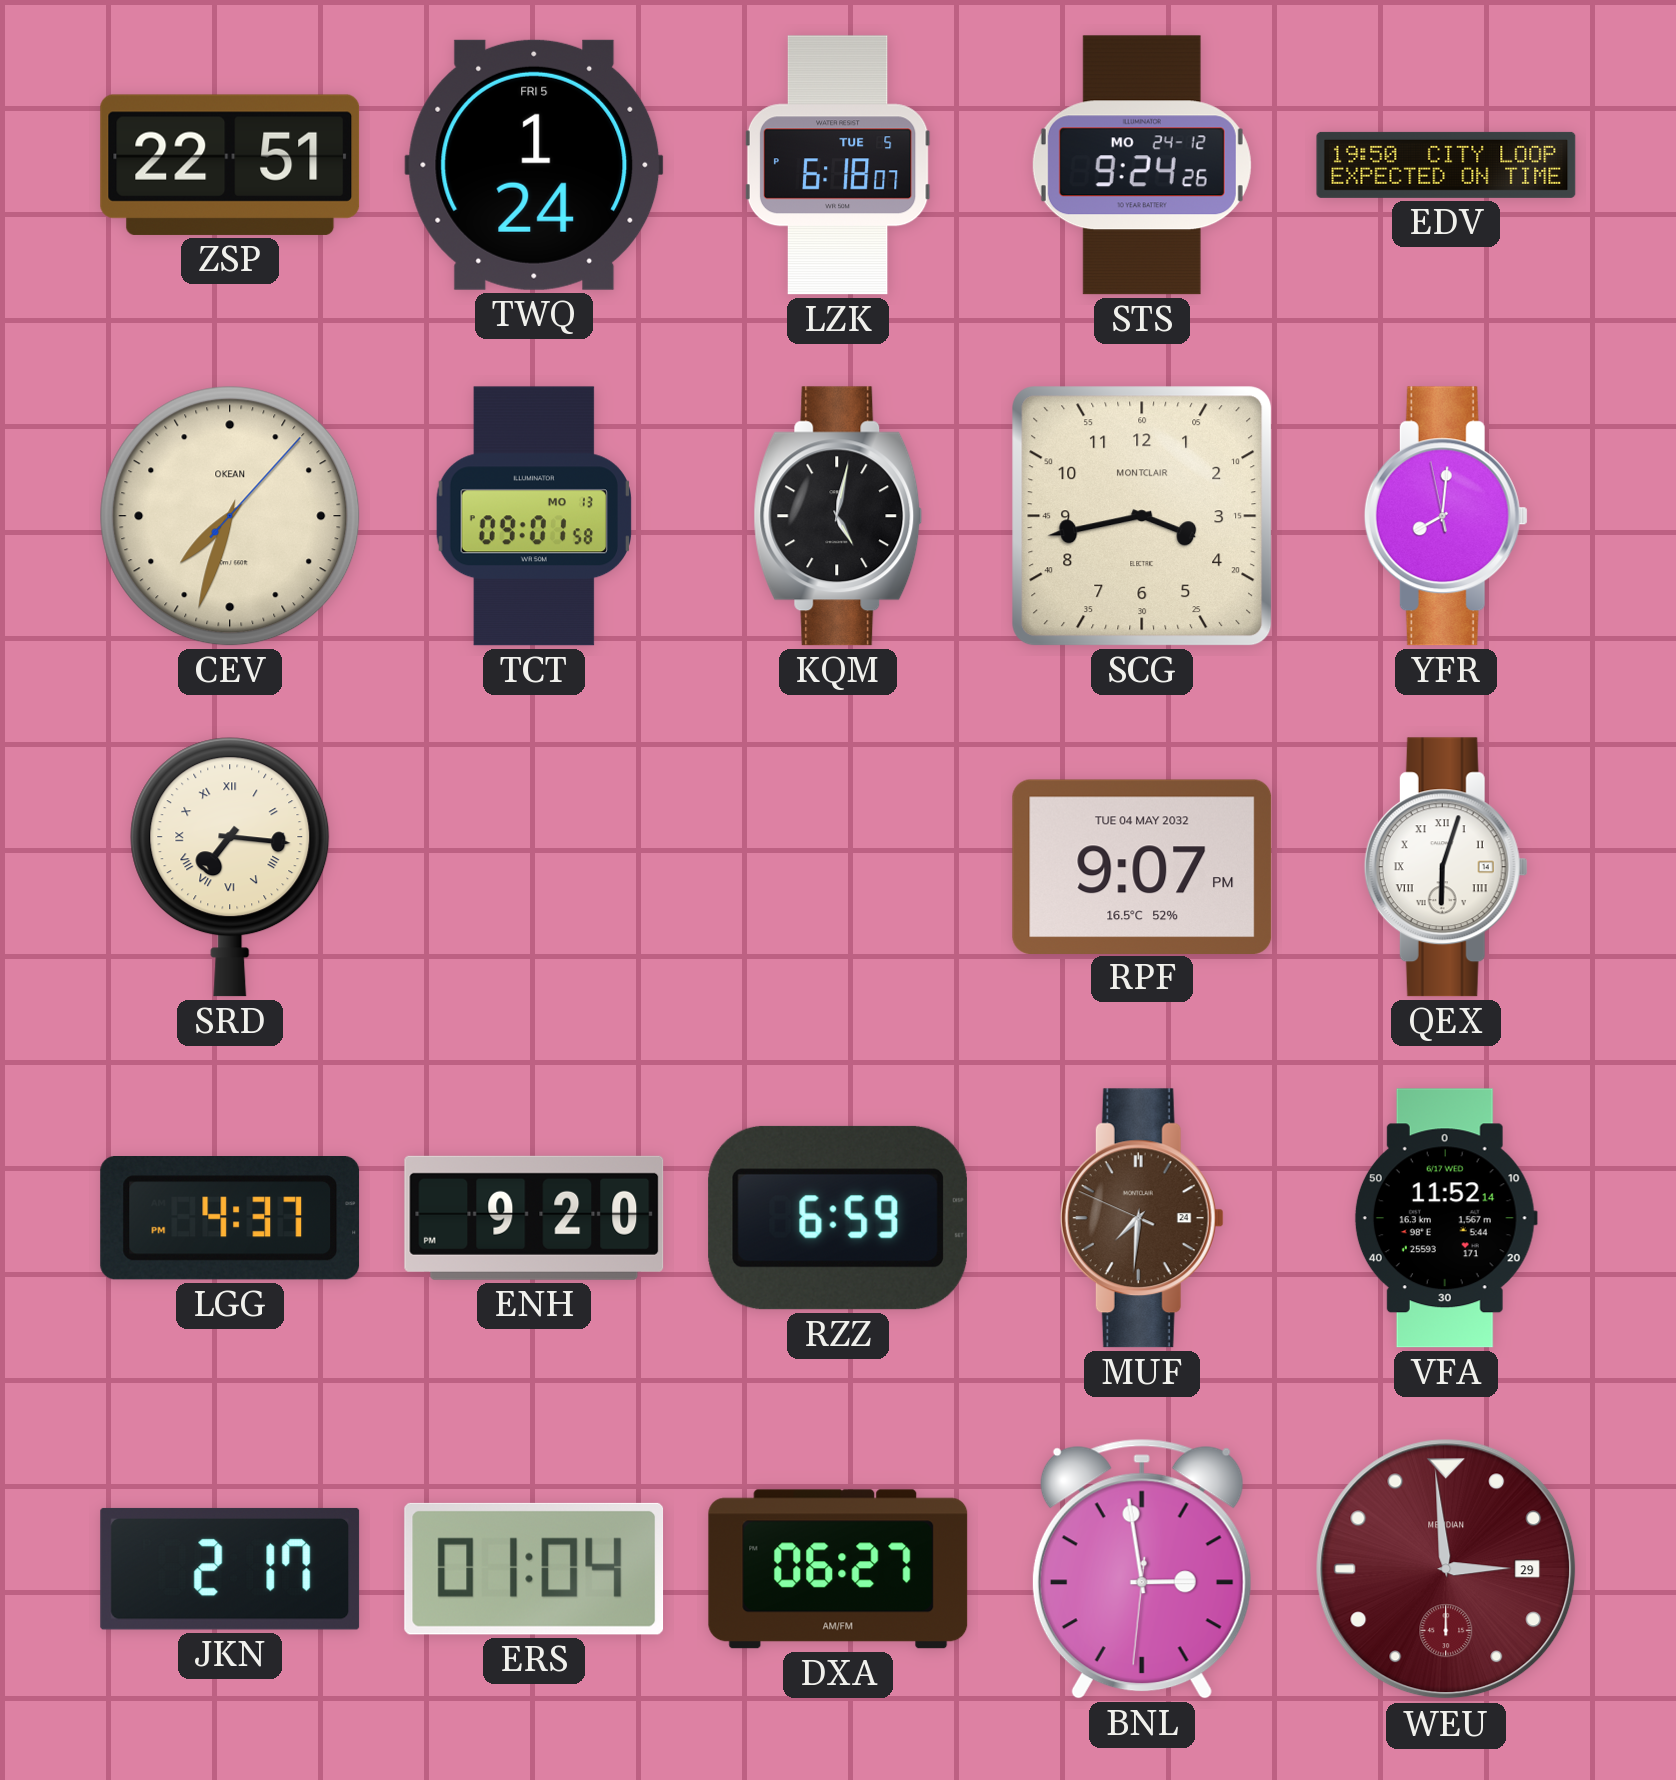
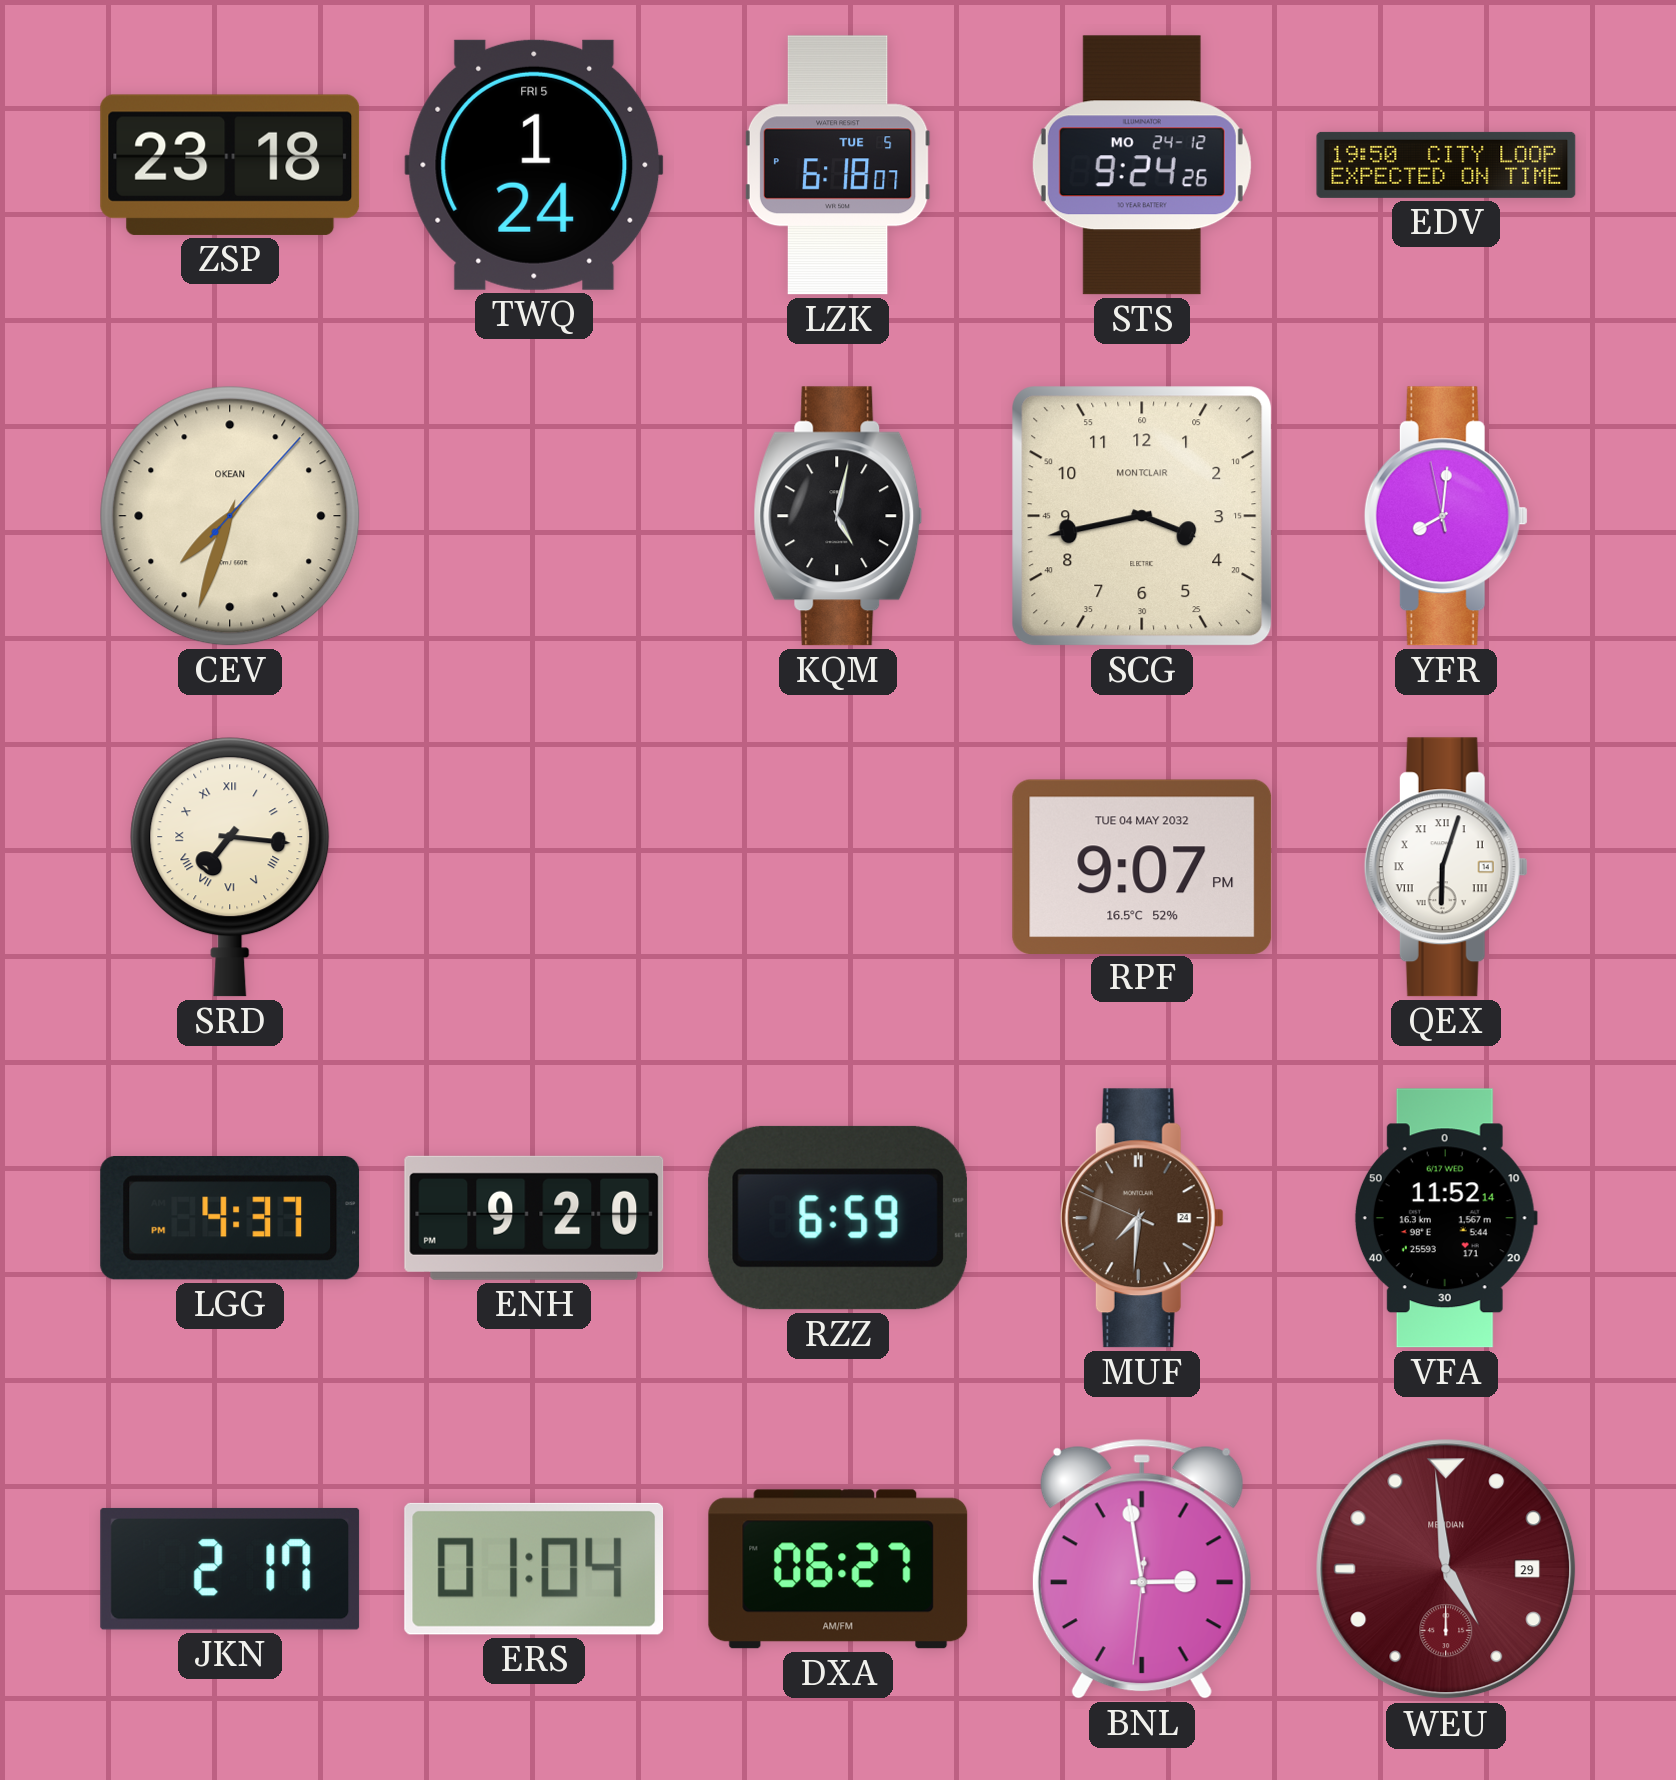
ZSP: 22:51 -> 23:18
TCT: 09:01 -> none
WEU: 2:59 -> 4:59
